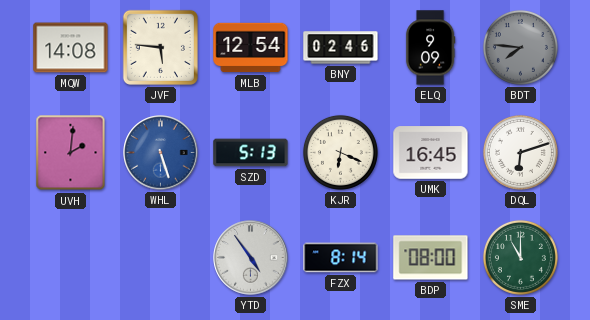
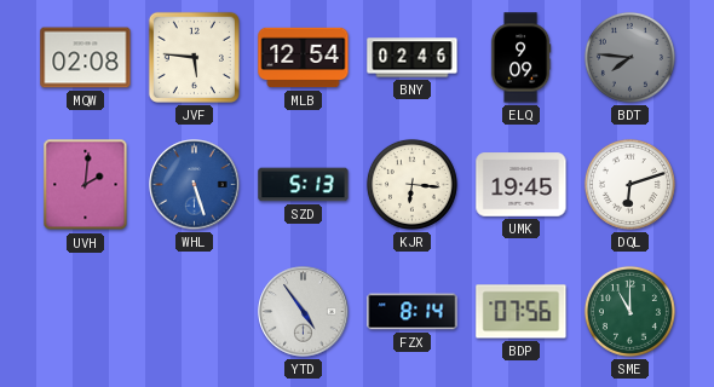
MQW: 14:08 -> 02:08
KJR: 6:19 -> 6:16
UMK: 16:45 -> 19:45
BDP: 08:00 -> 07:56
